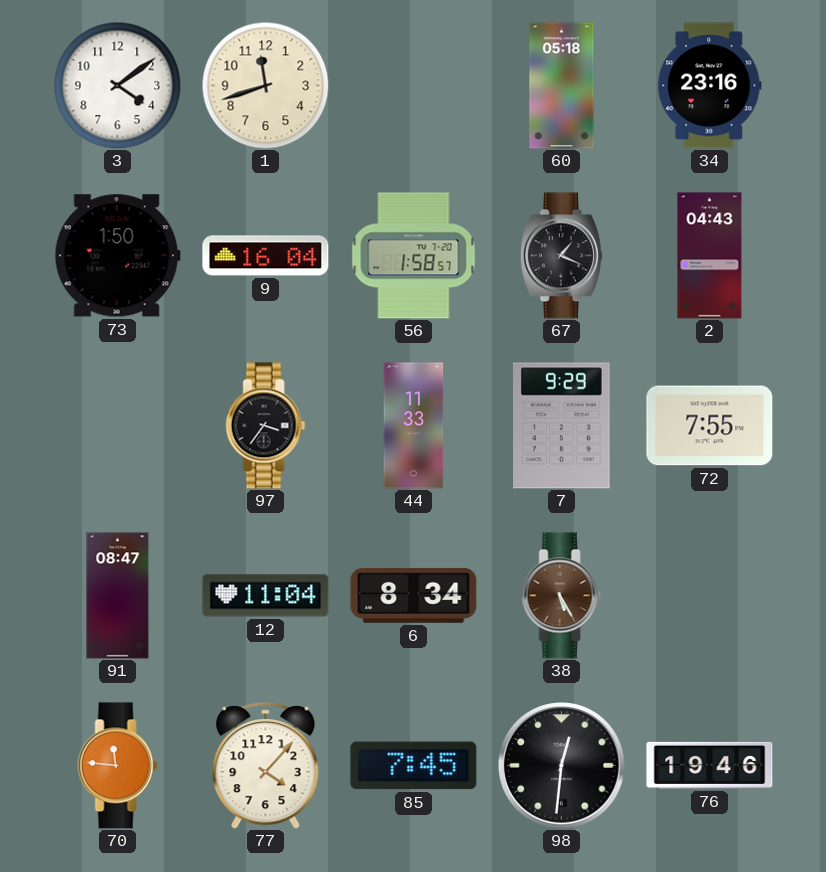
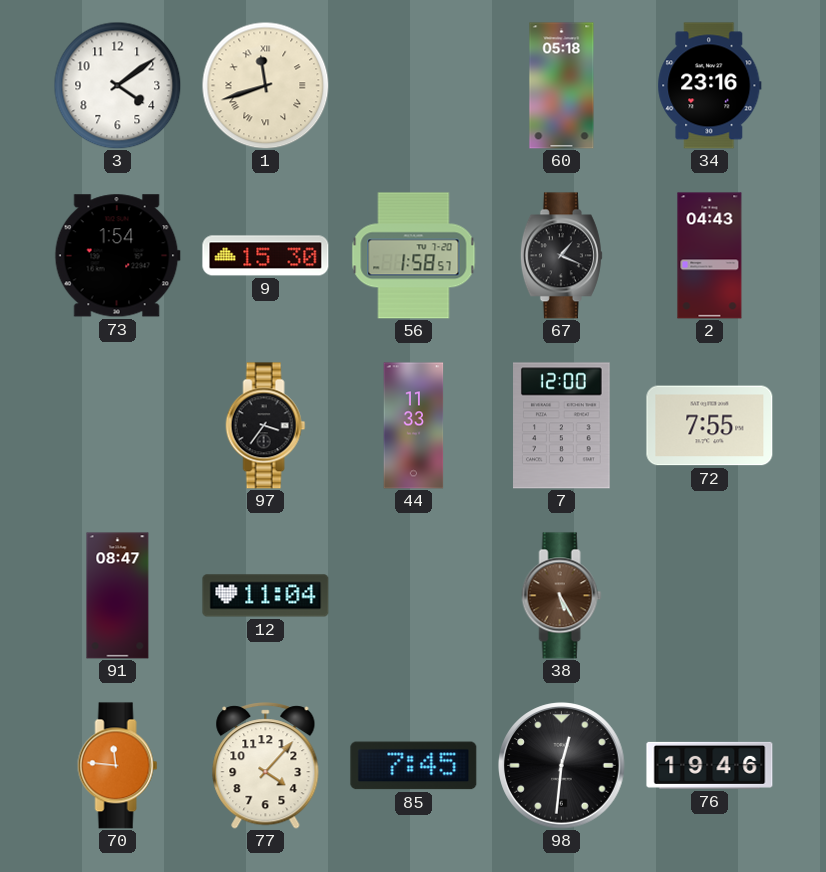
1 numerals: Arabic -> Roman
73: 1:50 -> 1:54
9: 16:04 -> 15:30
7: 9:29 -> 12:00
6: 8:34 -> none
